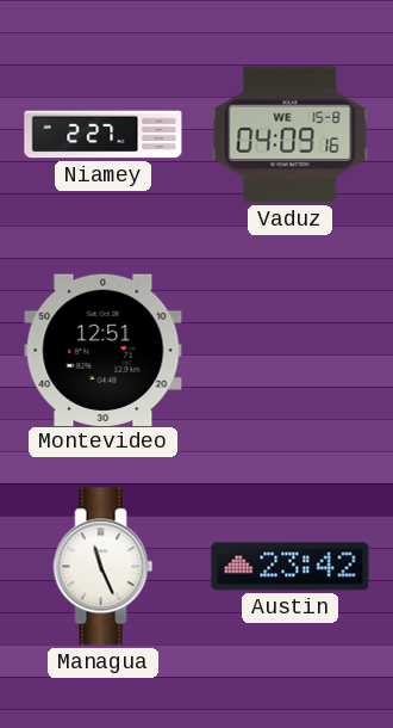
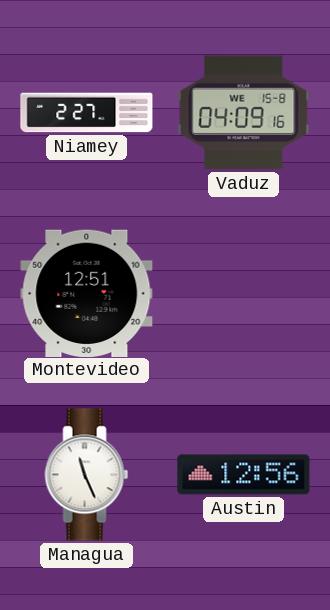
Austin: 23:42 -> 12:56
